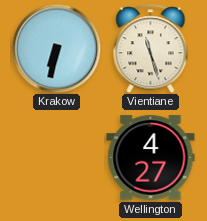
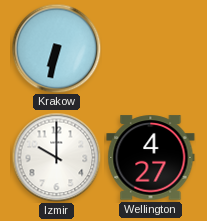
Vientiane: 11:27 -> none
Izmir: none -> 10:00
